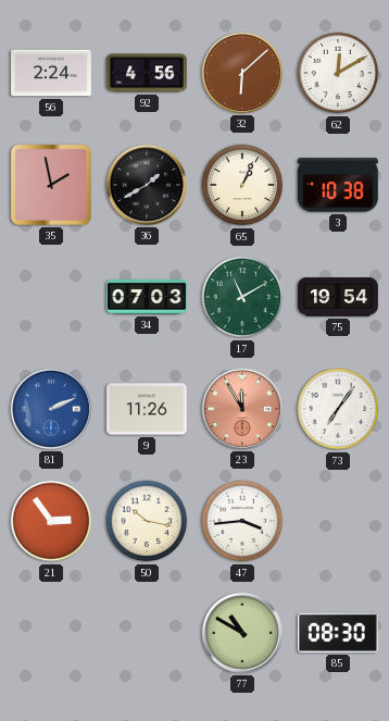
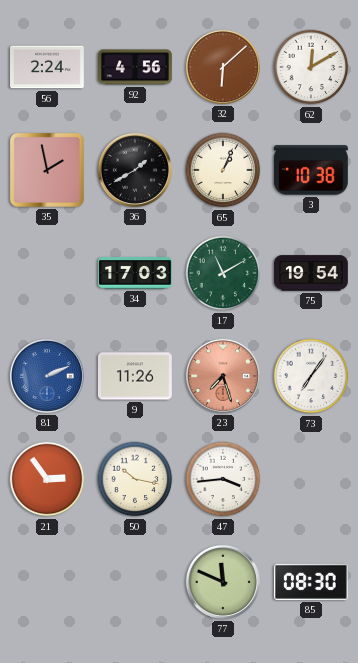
34: 07:03 -> 17:03
23: 11:55 -> 7:27
77: 10:50 -> 11:49
